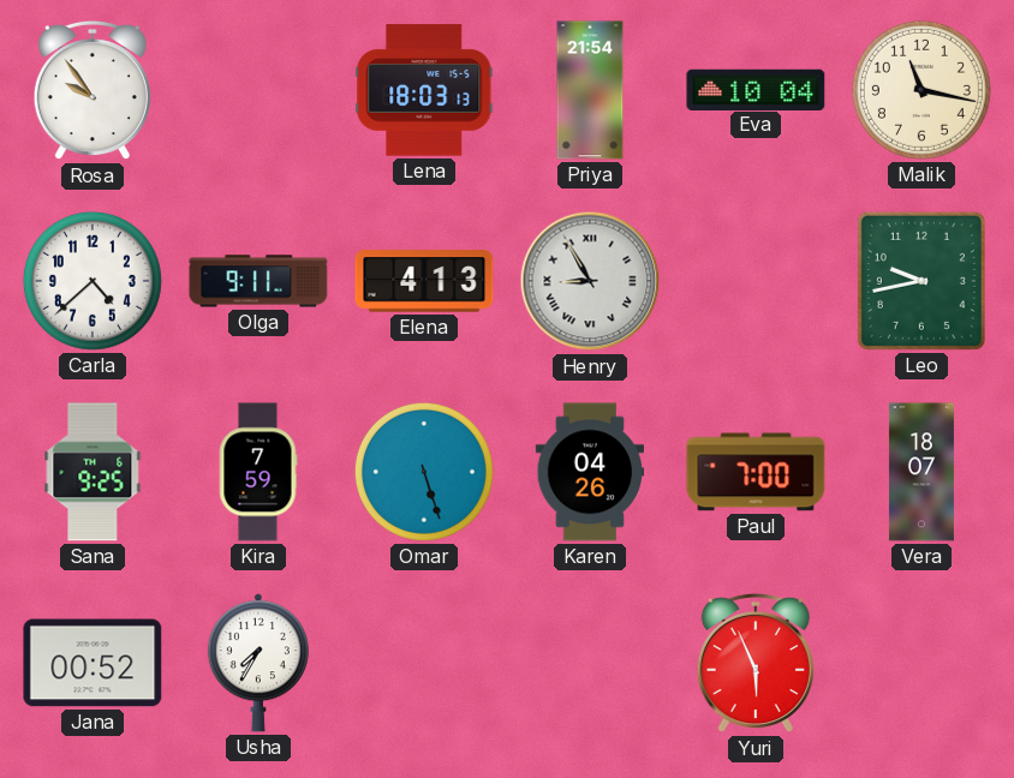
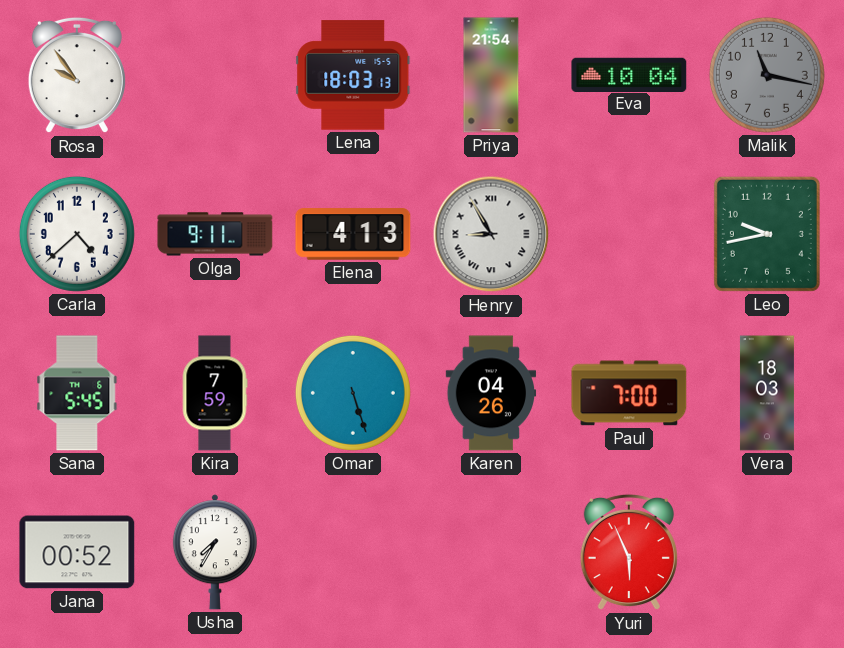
Malik dial: cream -> grey
Sana: 9:25 -> 5:45
Vera: 18:07 -> 18:03
